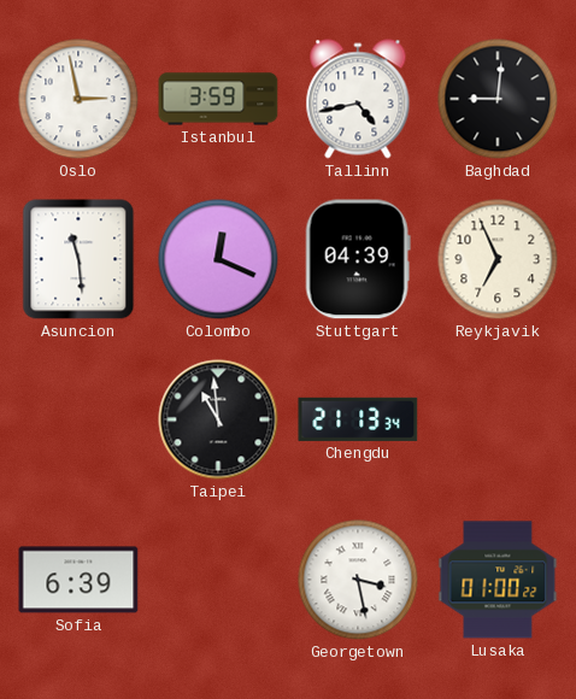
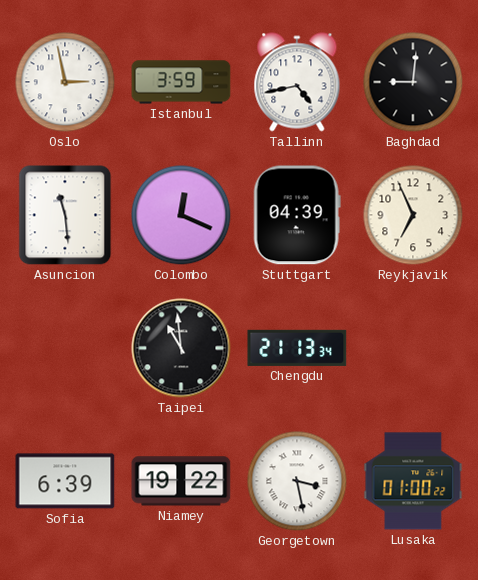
Niamey: none -> 19:22
